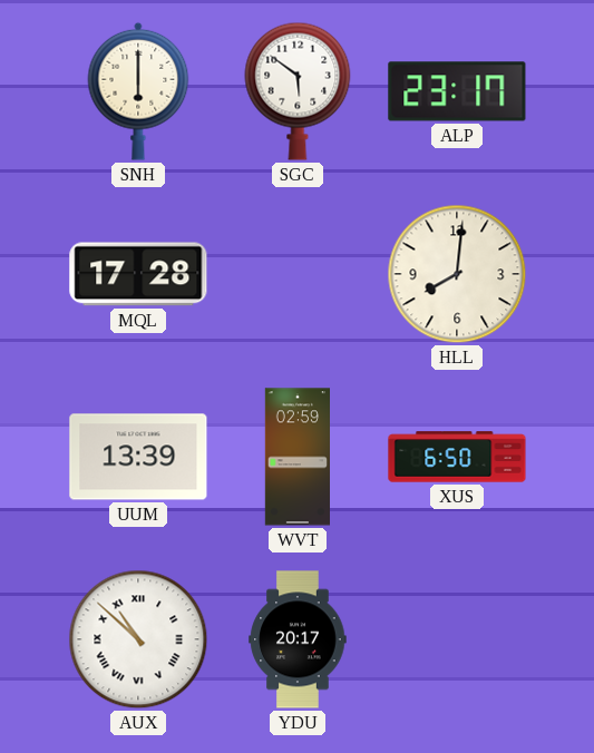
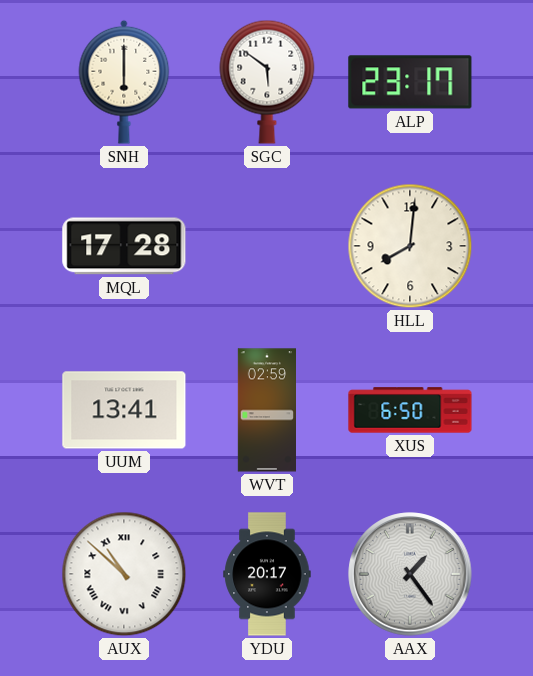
UUM: 13:39 -> 13:41
AAX: none -> 1:24
